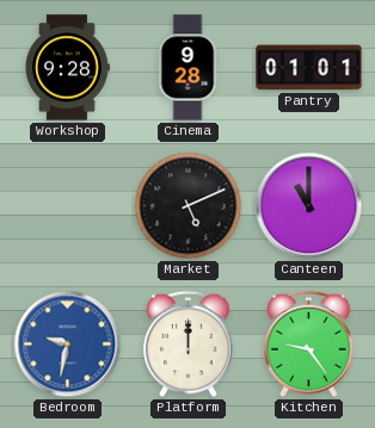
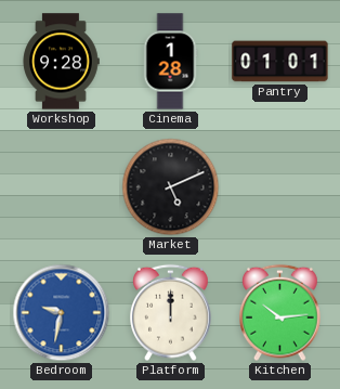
Cinema: 9:28 -> 1:28
Canteen: 11:00 -> none
Kitchen: 9:24 -> 10:14
